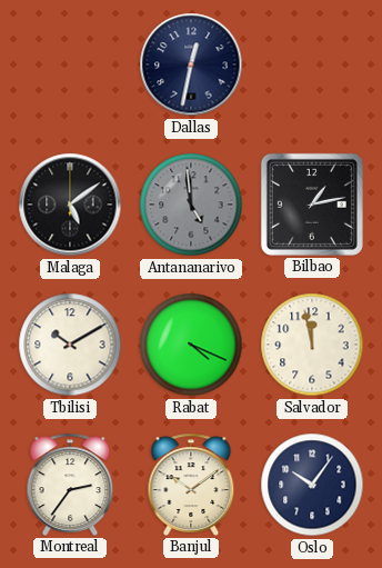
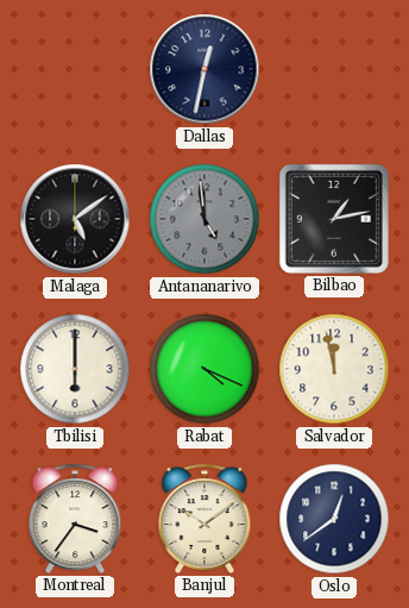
Tbilisi: 10:10 -> 6:00
Montreal: 2:36 -> 3:36
Oslo: 10:06 -> 12:39
